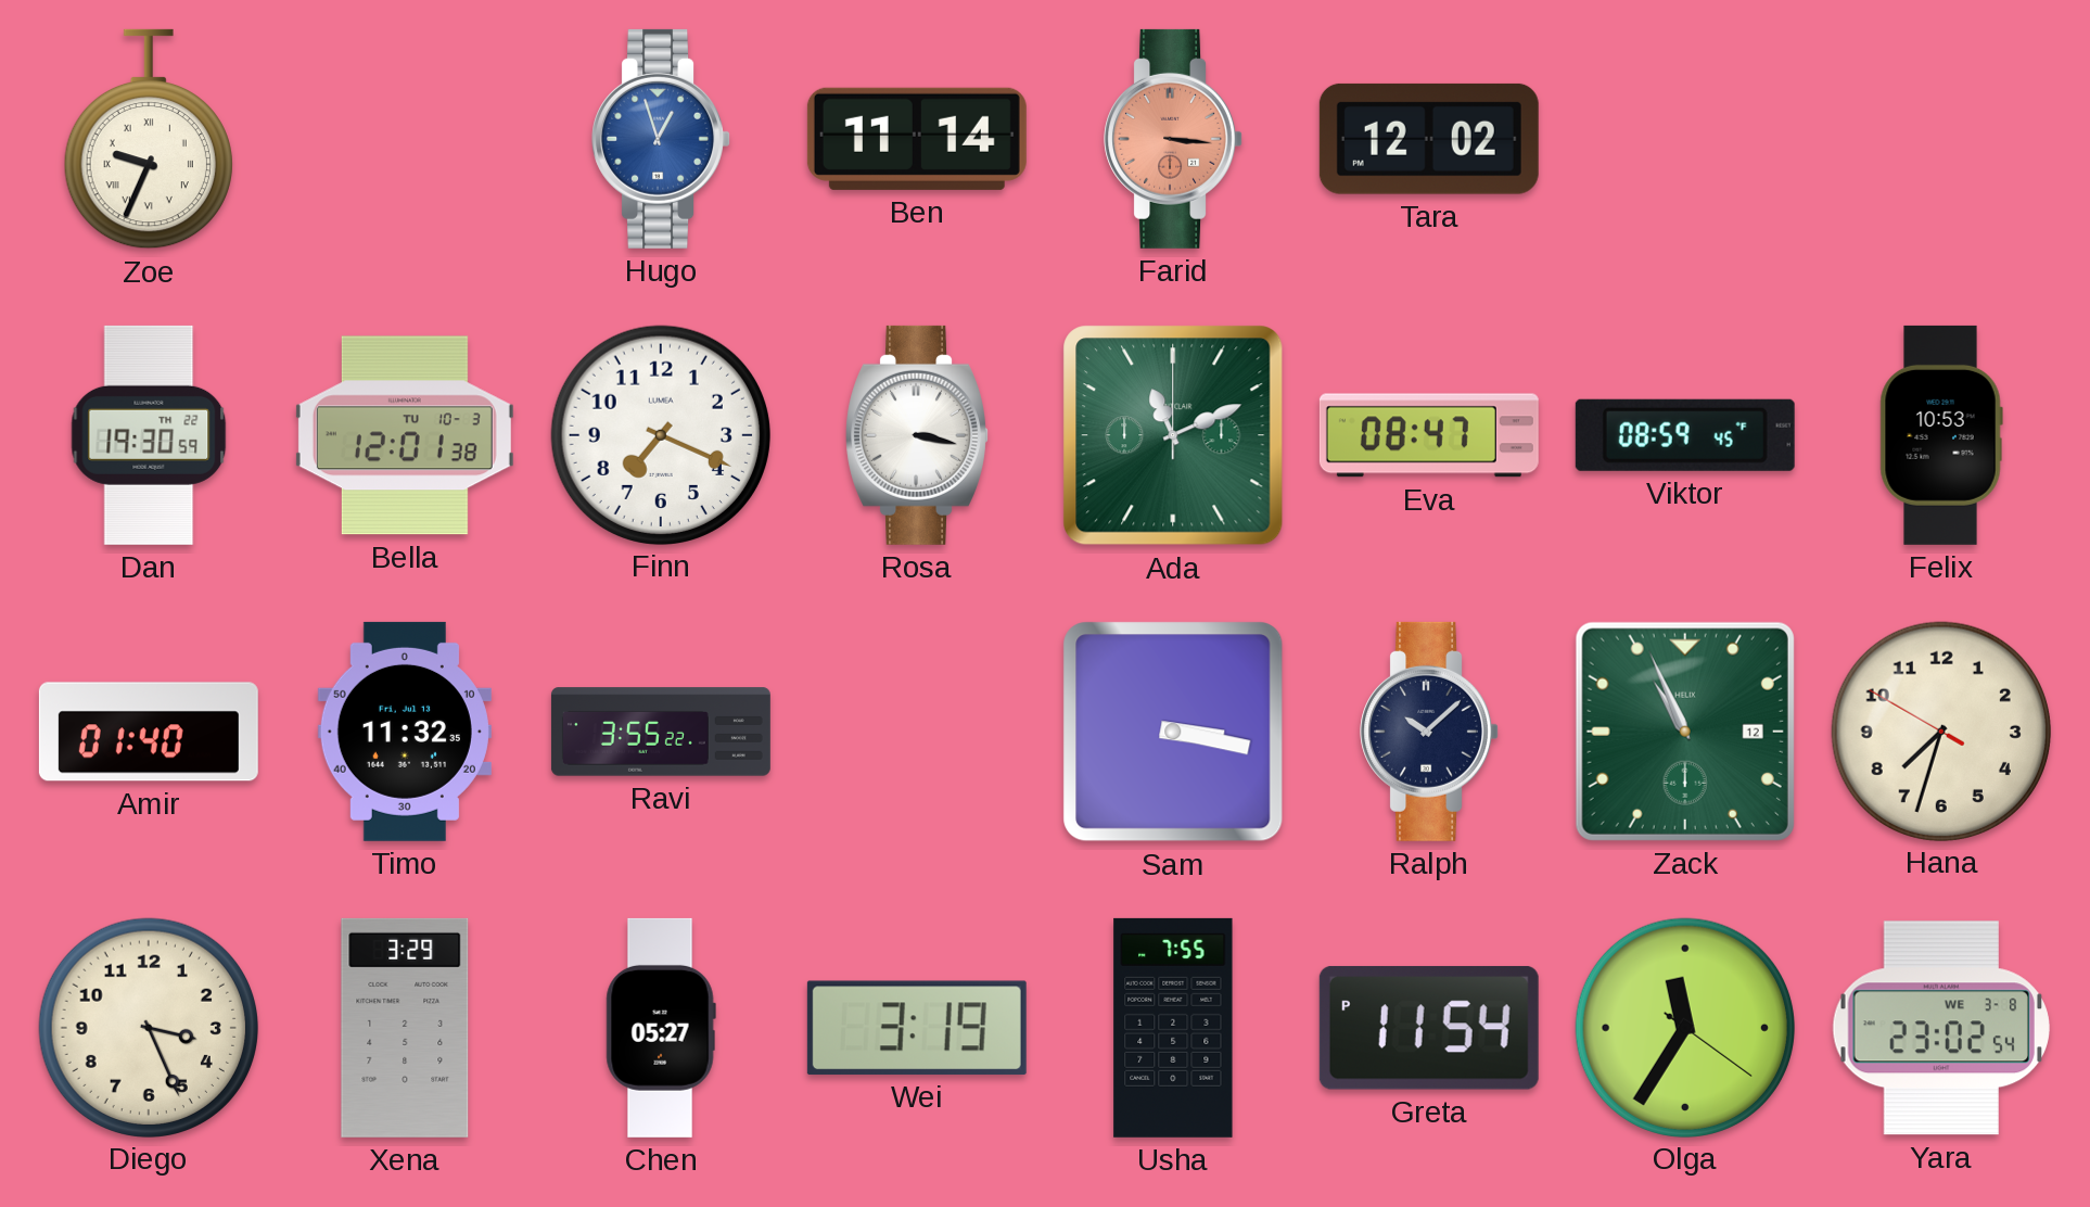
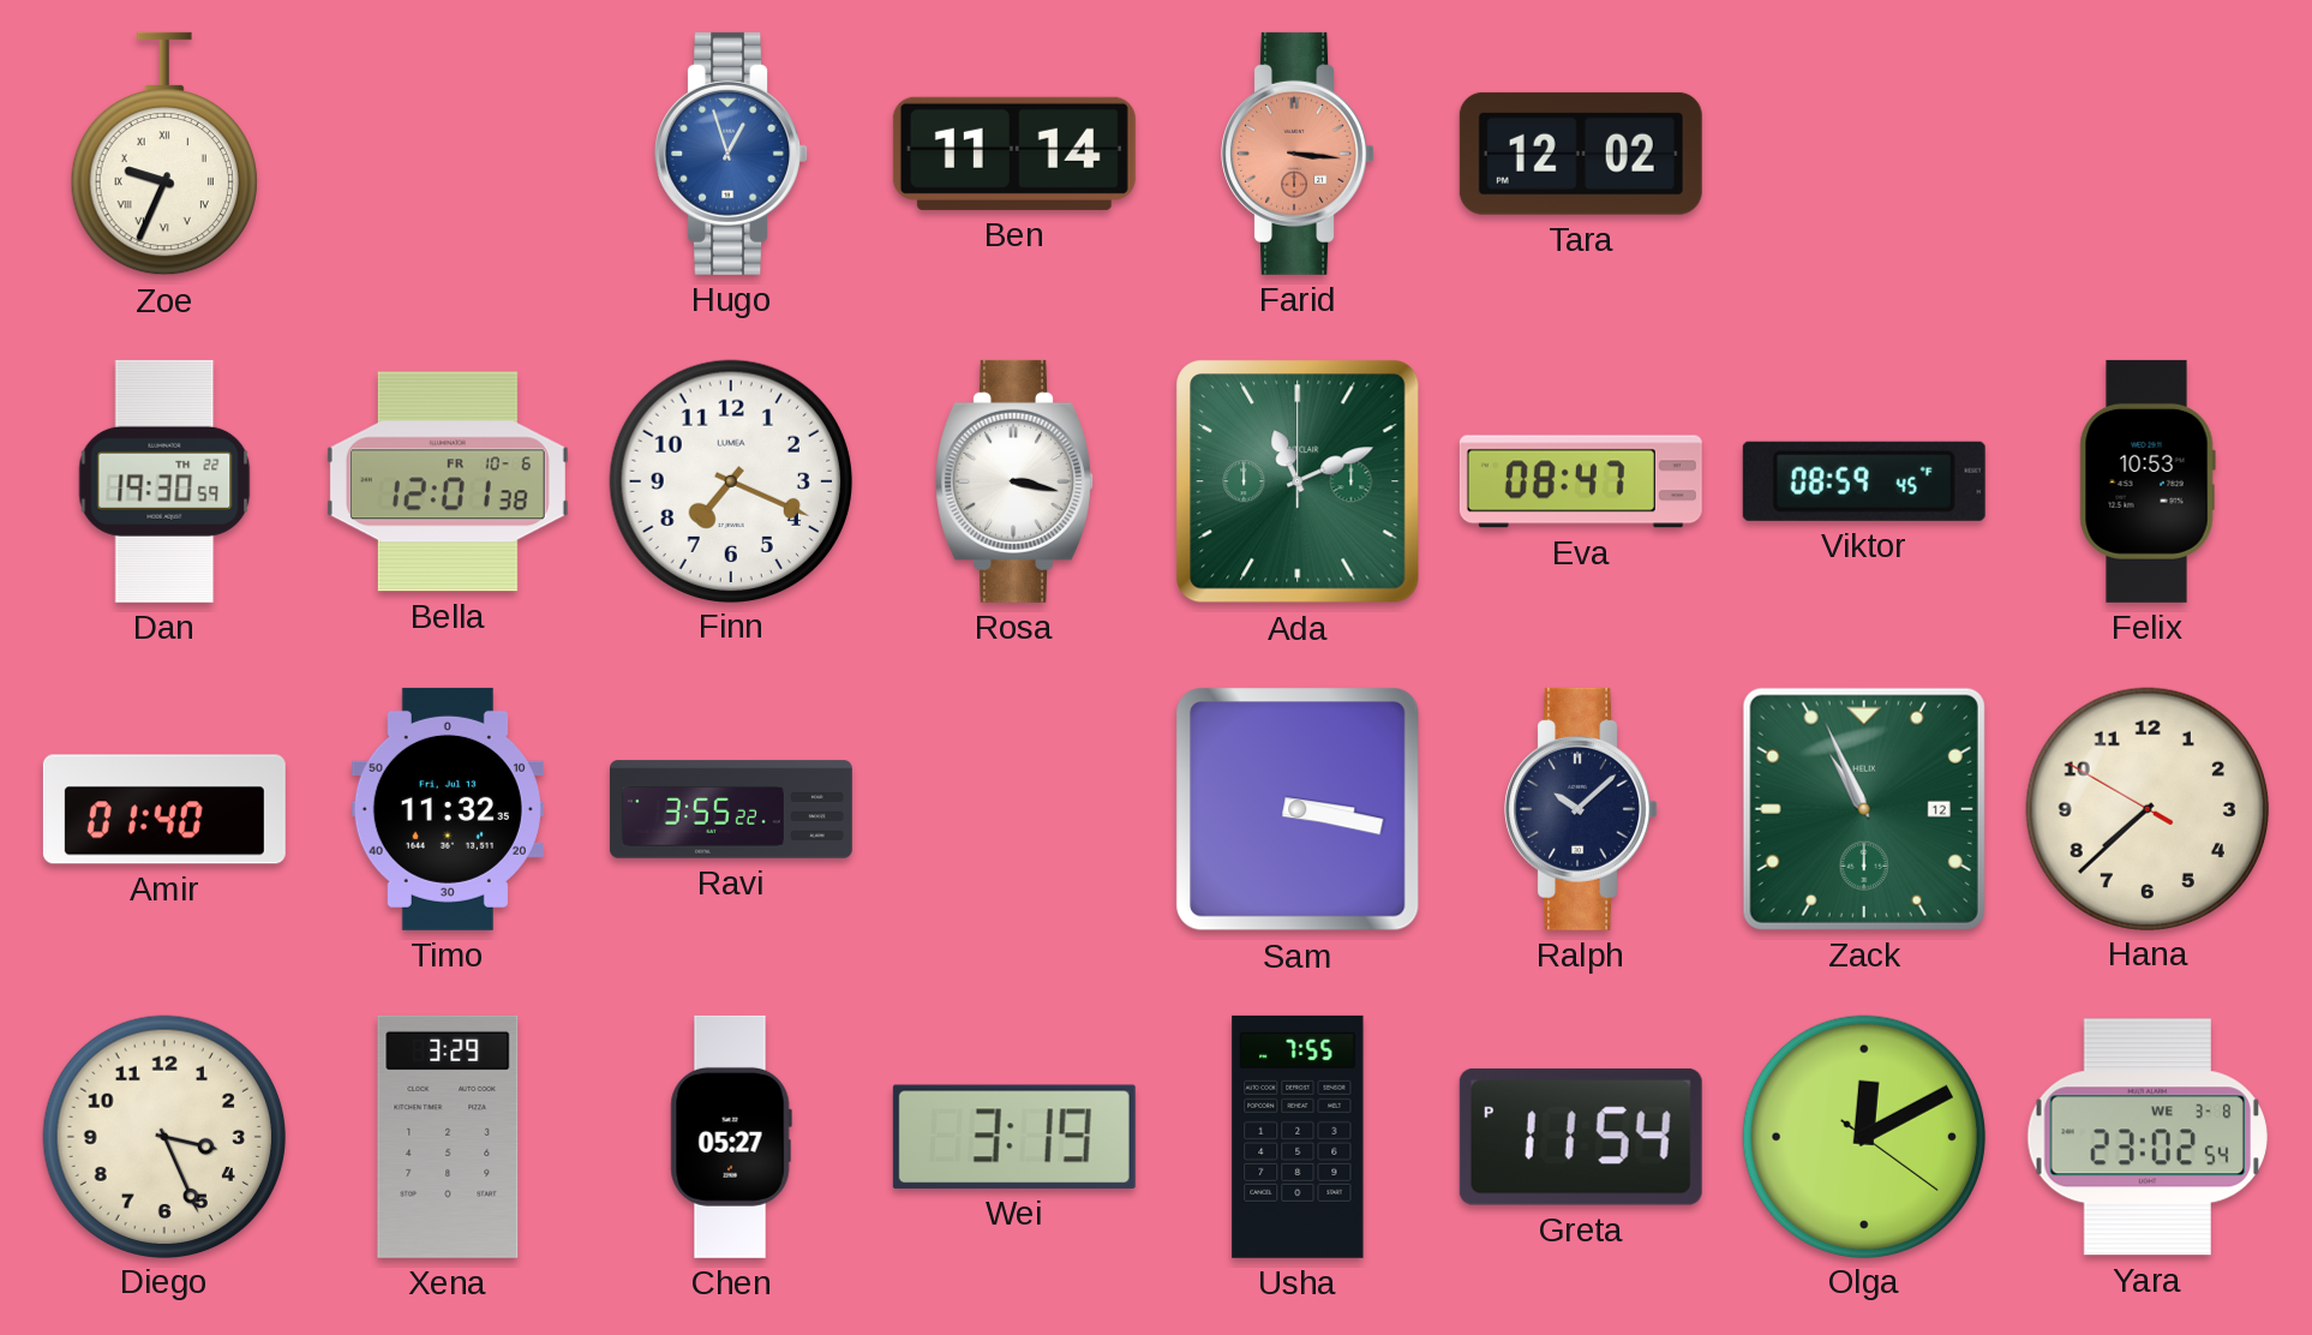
Bella date: TU 10-3 -> FR 10-6
Hana: 7:32 -> 7:37
Olga: 11:35 -> 12:10
